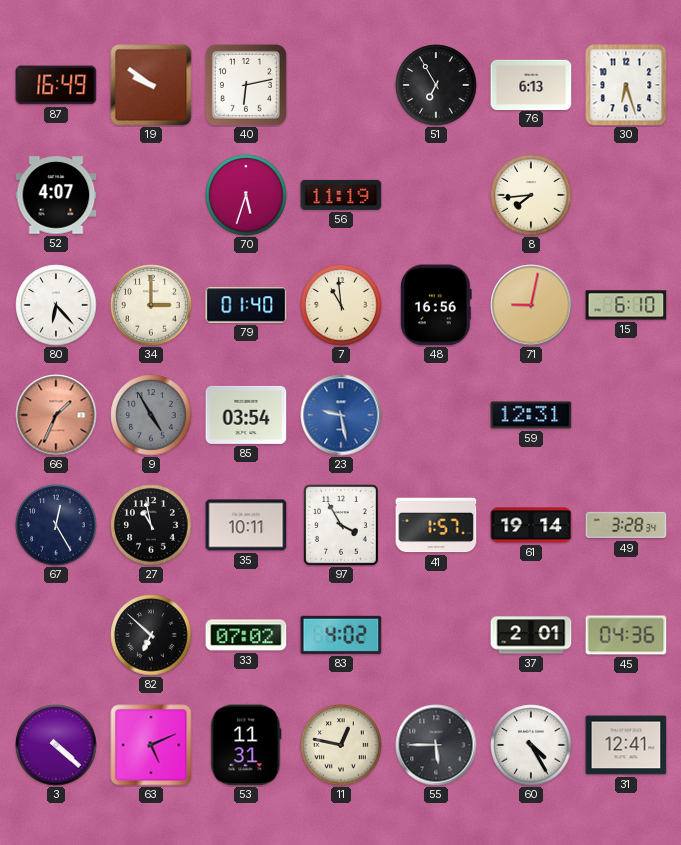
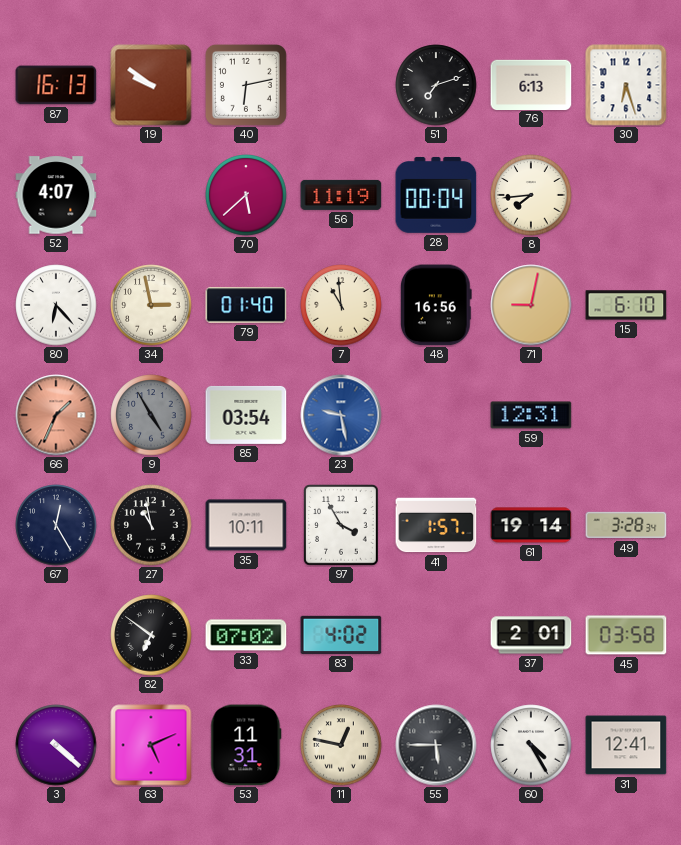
87: 16:49 -> 16:13
51: 6:55 -> 7:12
70: 5:33 -> 5:38
28: none -> 00:04
34: 3:00 -> 2:58
82: 6:52 -> 6:51
45: 04:36 -> 03:58
